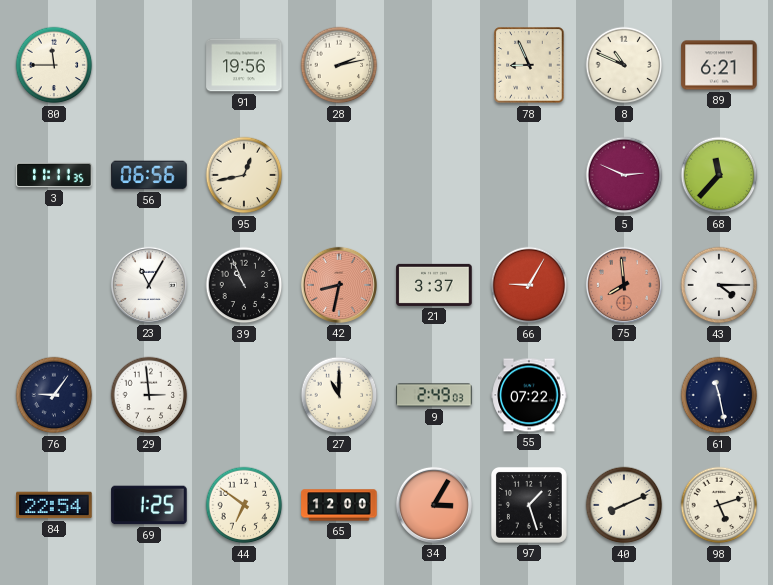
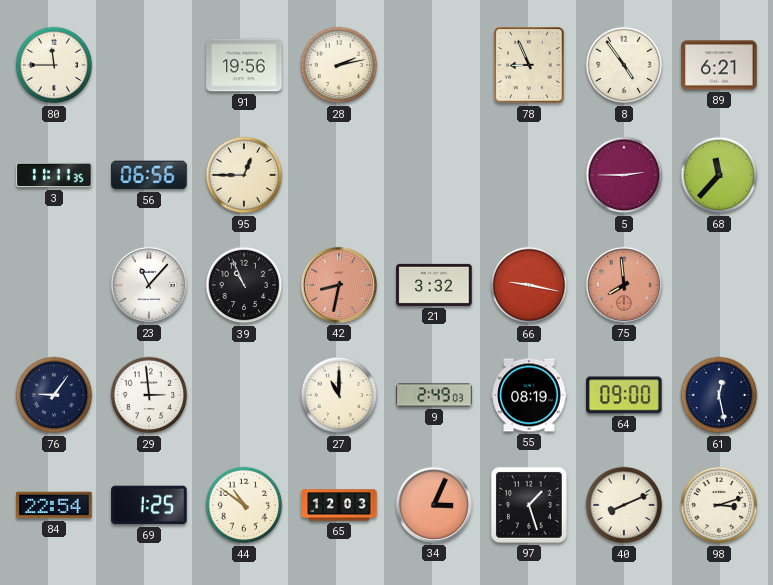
8: 10:49 -> 4:54
95: 12:43 -> 12:45
5: 2:49 -> 2:45
23: 11:05 -> 11:07
21: 3:37 -> 3:32
66: 9:05 -> 9:17
43: 4:15 -> none
55: 07:22 -> 08:19
64: none -> 09:00
61: 11:28 -> 12:28
44: 6:51 -> 10:51
65: 12:00 -> 12:03
34: 3:05 -> 3:04
98: 5:12 -> 3:12
